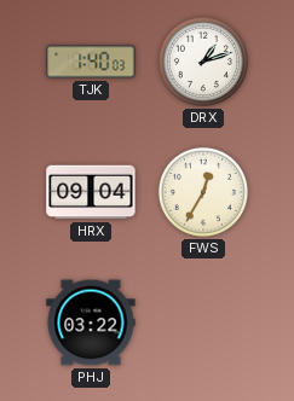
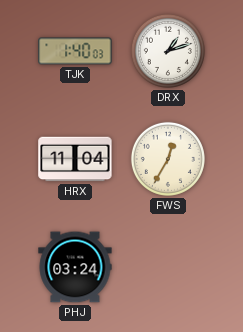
HRX: 09:04 -> 11:04
PHJ: 03:22 -> 03:24
